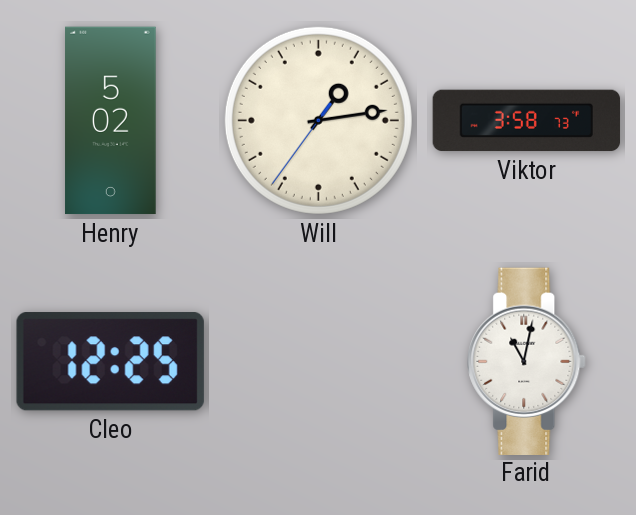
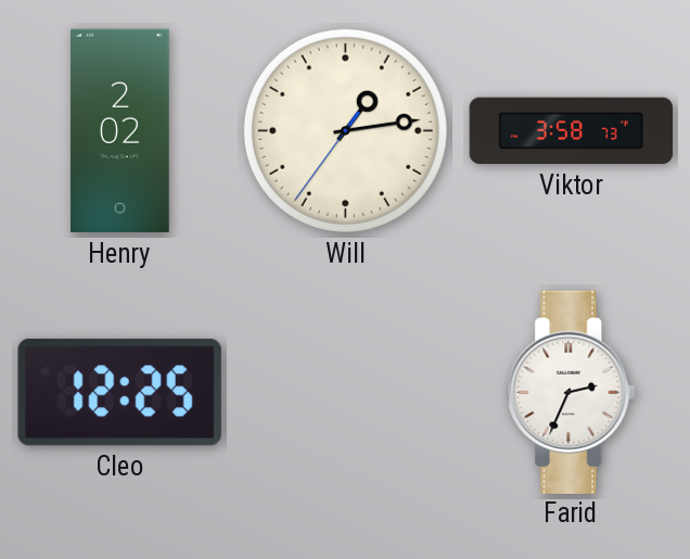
Henry: 5:02 -> 2:02
Farid: 11:02 -> 2:34
